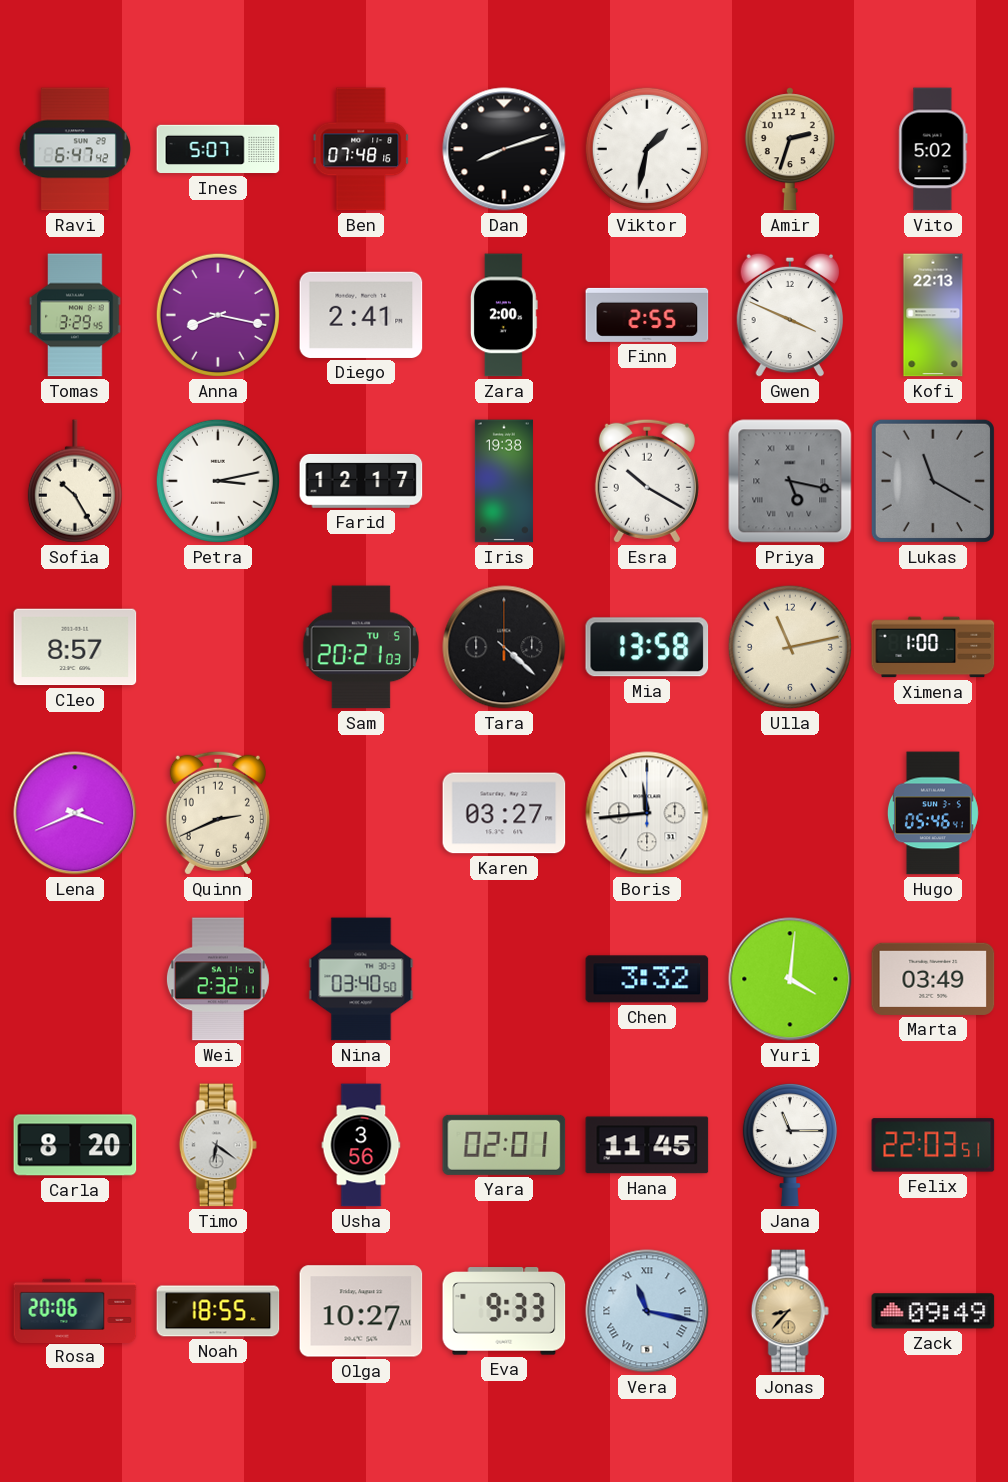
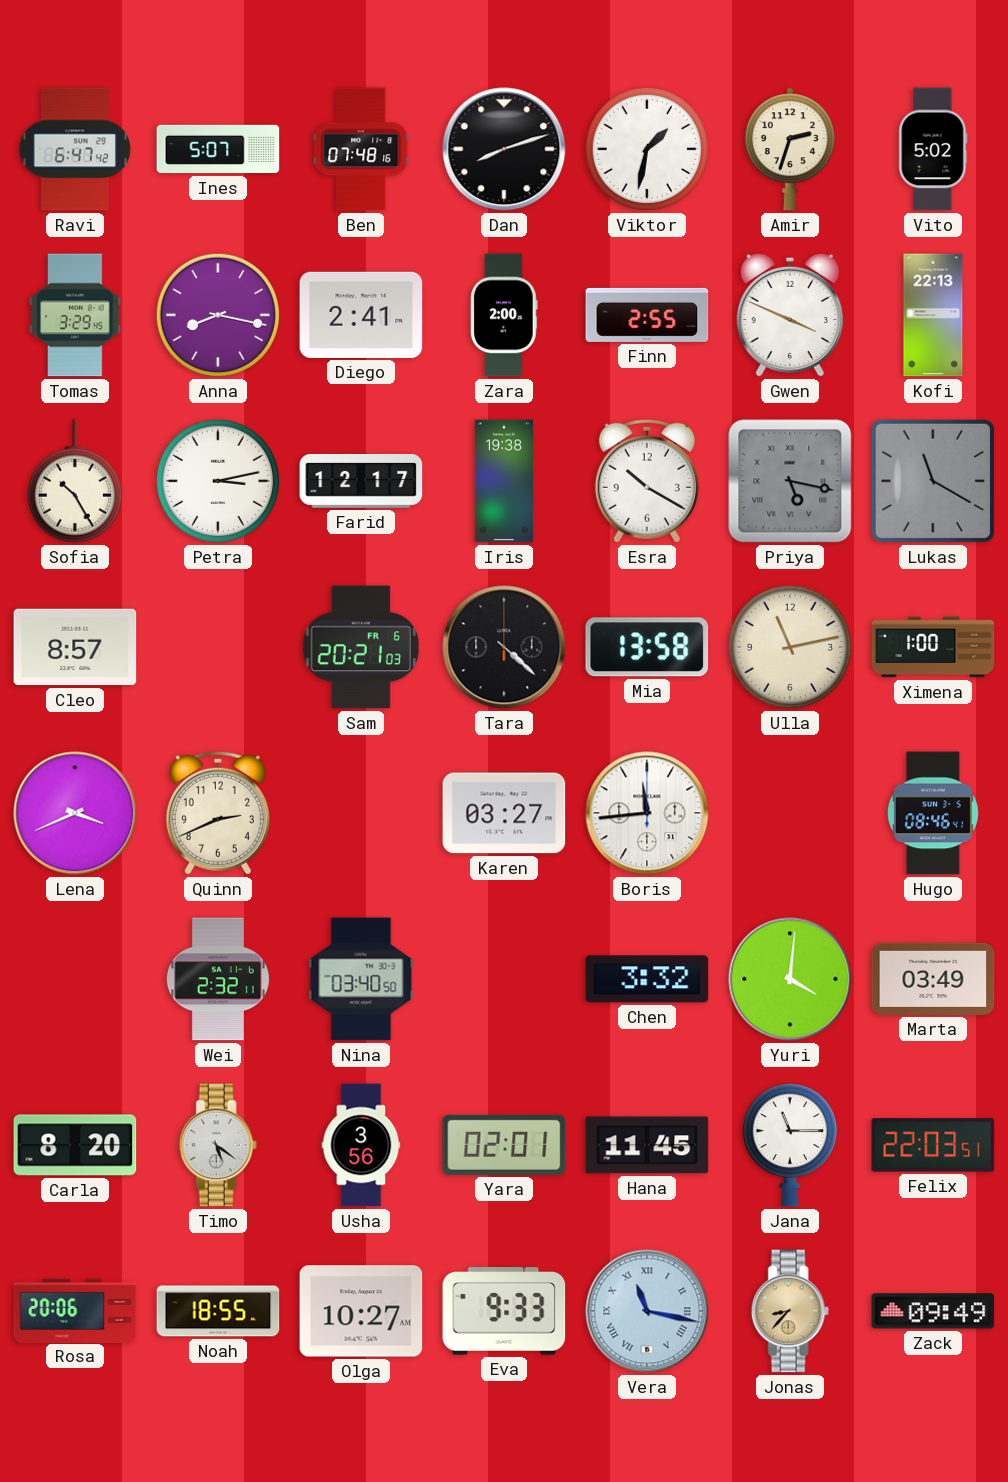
Sam date: TU 5 -> FR 6
Hugo: 05:46 -> 08:46
Timo: 6:21 -> 5:21
